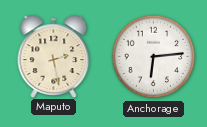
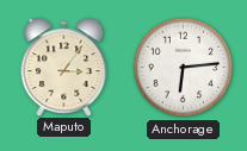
Maputo: 2:28 -> 3:06
